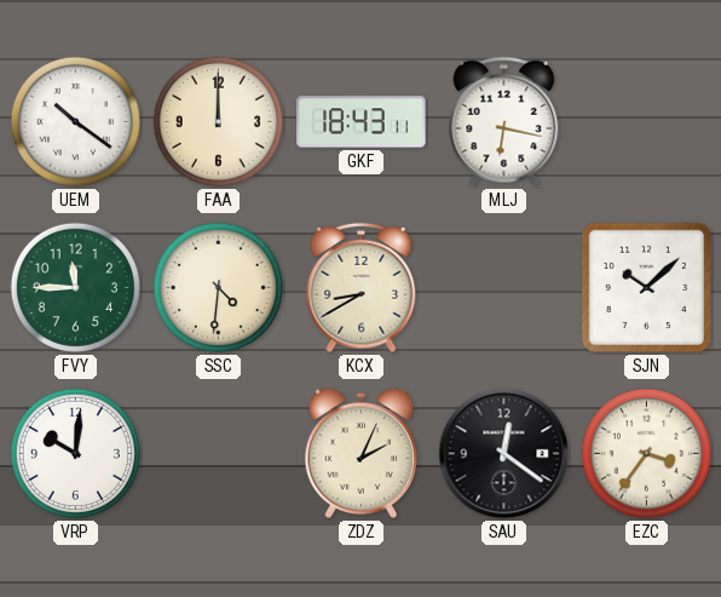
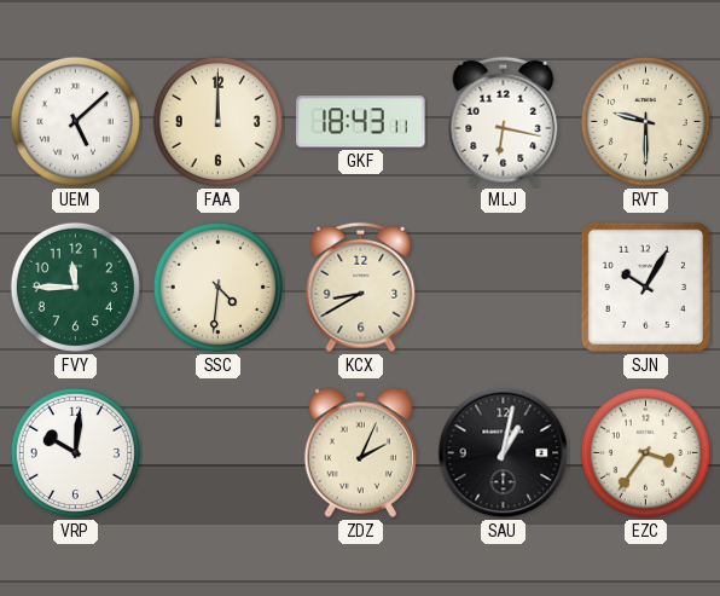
UEM: 10:21 -> 5:08
RVT: none -> 9:30
SJN: 10:08 -> 10:05
SAU: 12:21 -> 1:02
